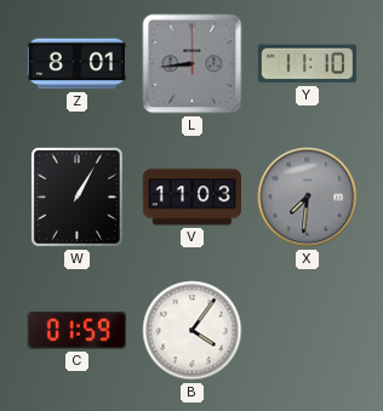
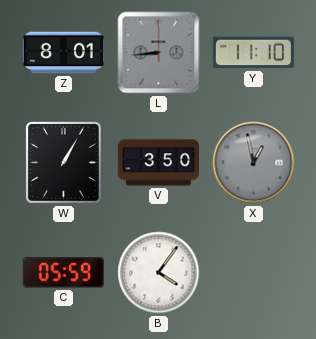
V: 11:03 -> 3:50
X: 7:31 -> 12:58
C: 01:59 -> 05:59
